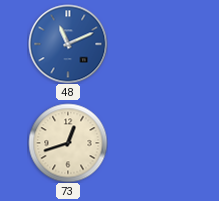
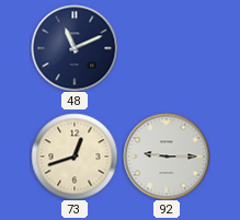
48 dial: blue -> navy
92: none -> 9:15
